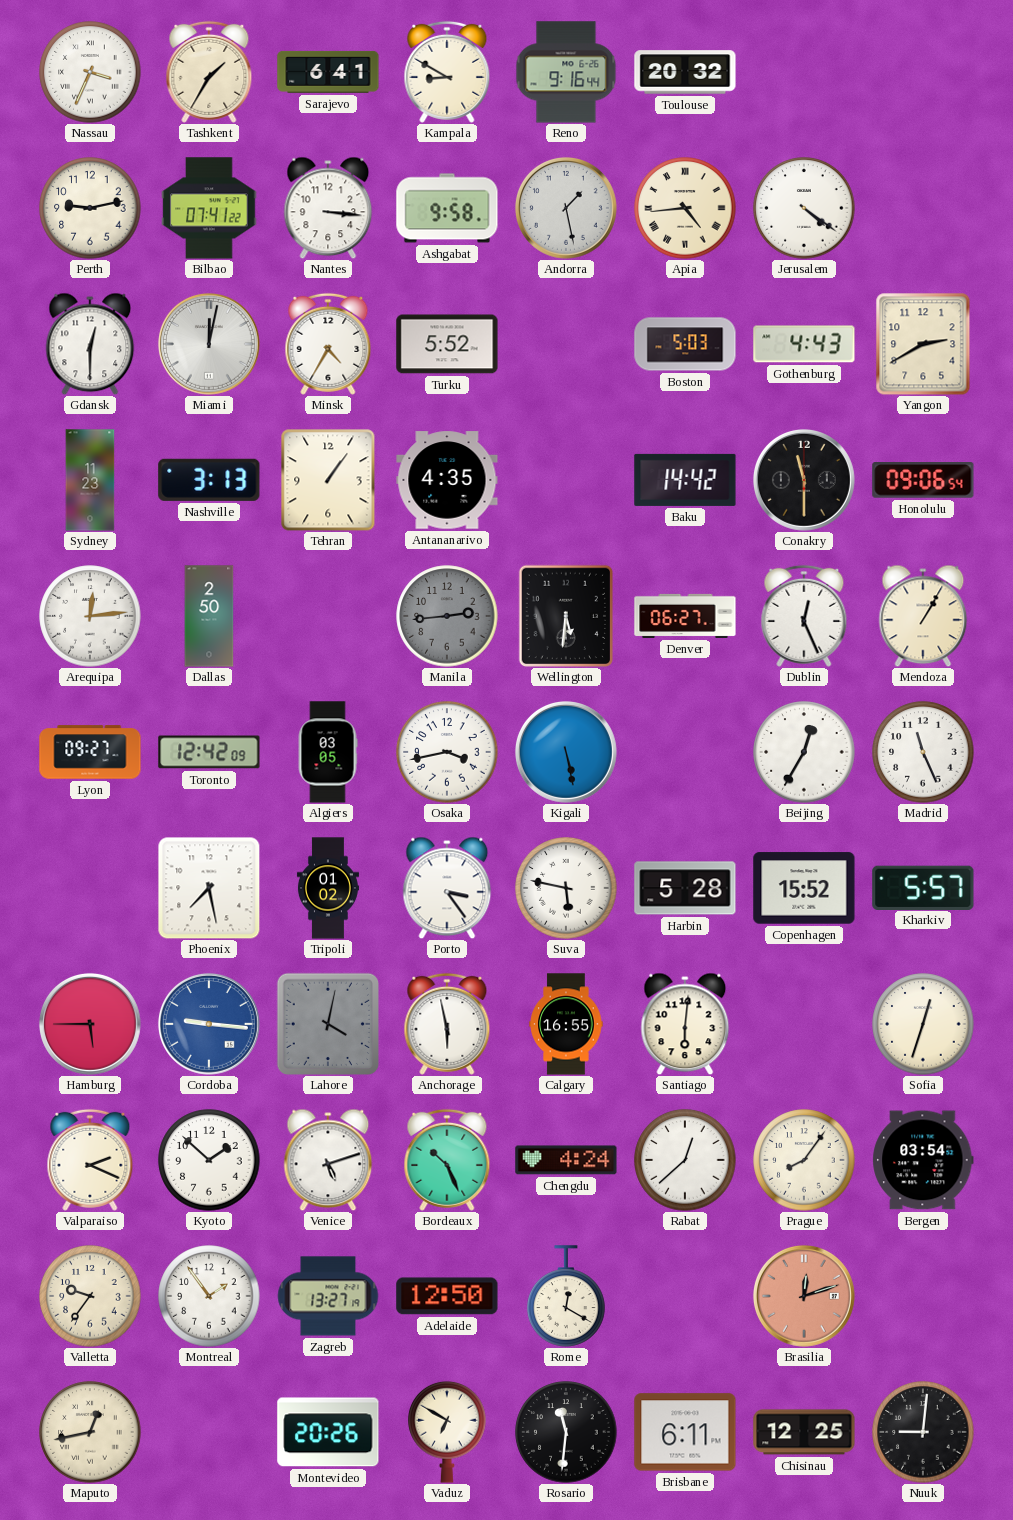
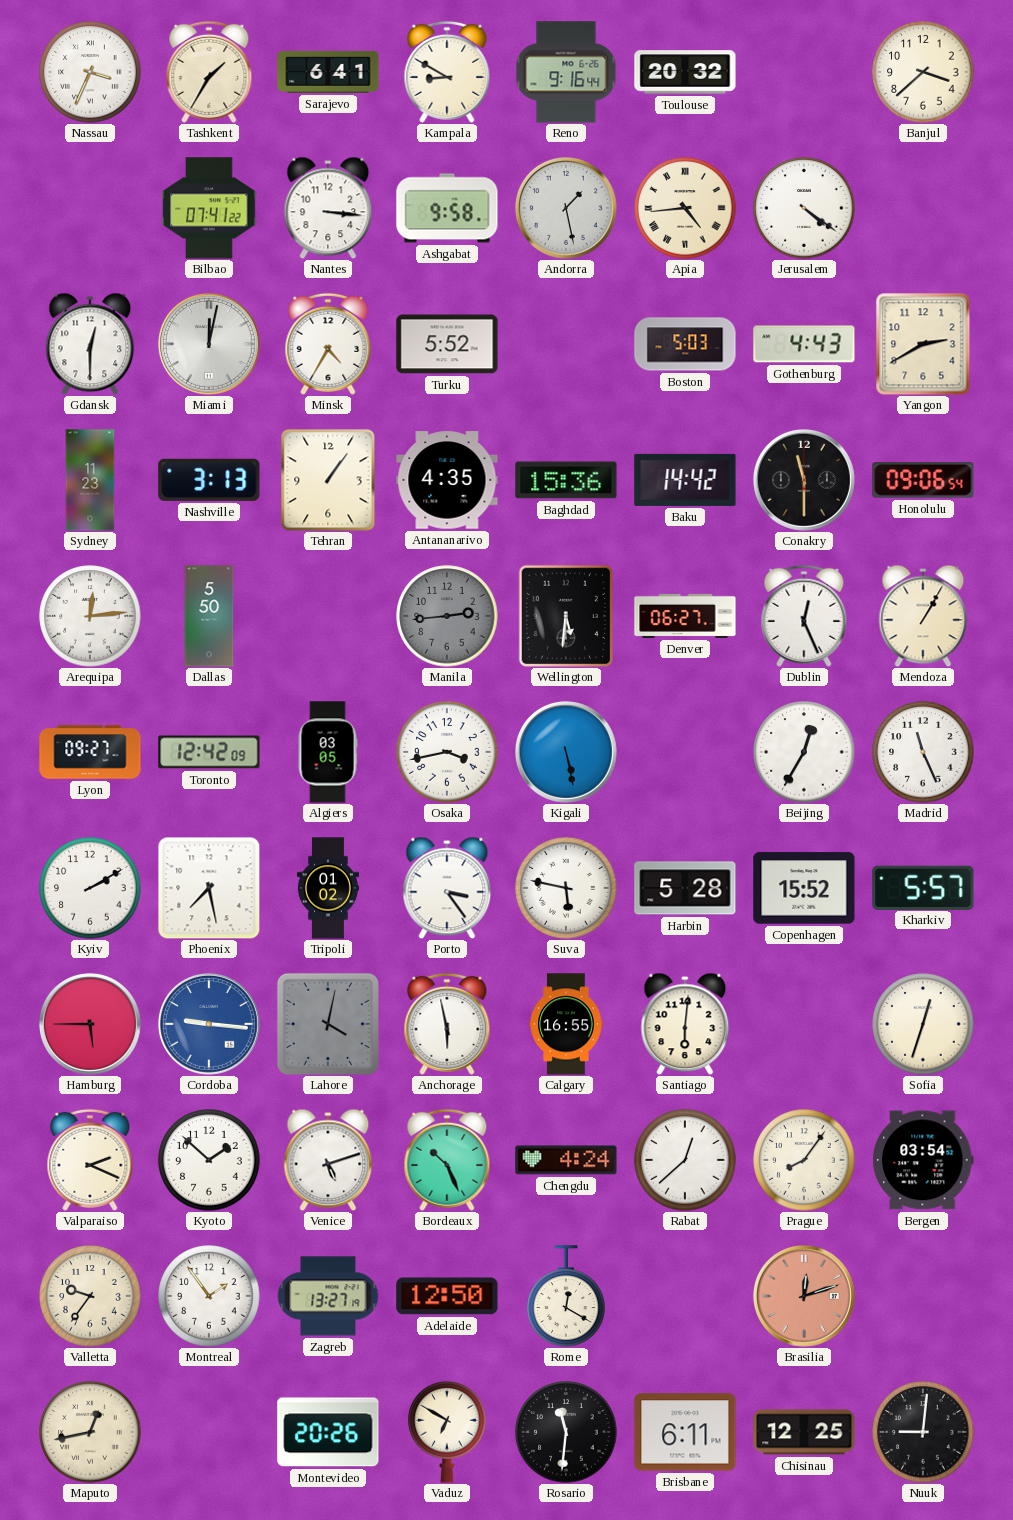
Banjul: none -> 3:38
Perth: 9:13 -> none
Baghdad: none -> 15:36
Dallas: 2:50 -> 5:50
Kyiv: none -> 2:10
